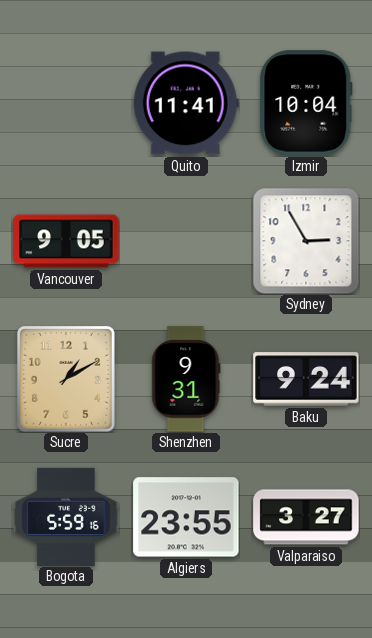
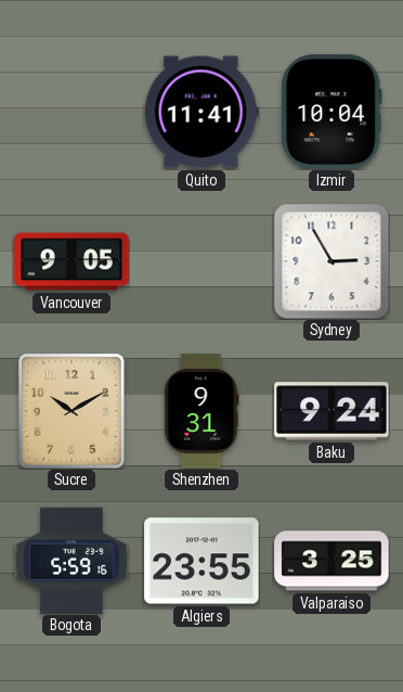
Sucre: 1:10 -> 10:10
Valparaiso: 3:27 -> 3:25
